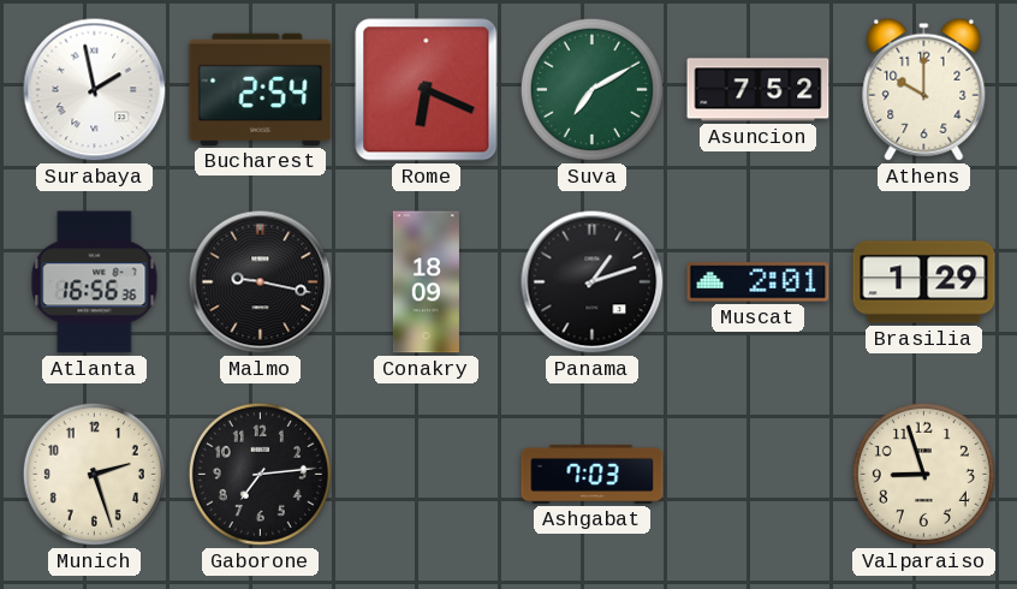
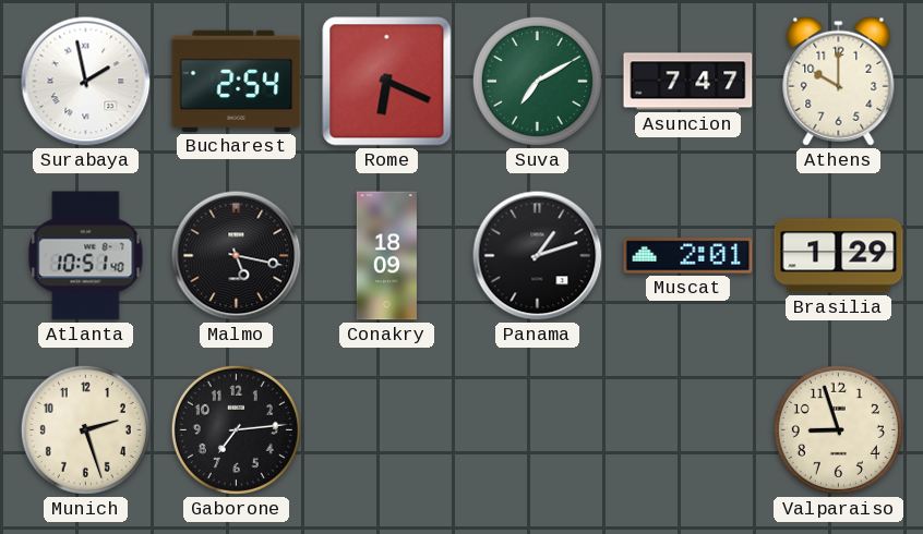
Asuncion: 7:52 -> 7:47
Atlanta: 16:56 -> 10:51
Malmo: 9:17 -> 5:17
Ashgabat: 7:03 -> none
